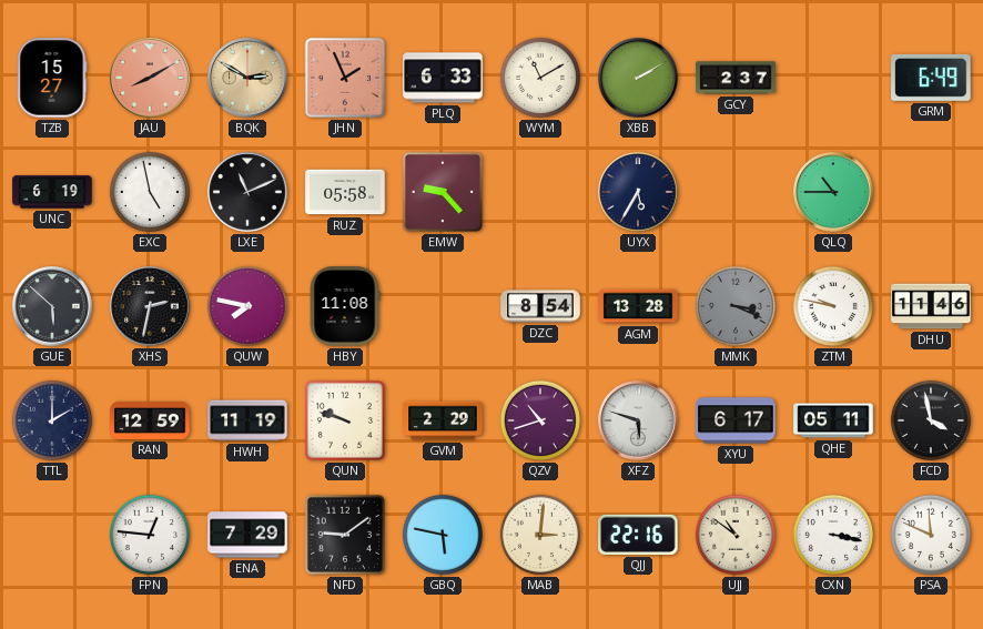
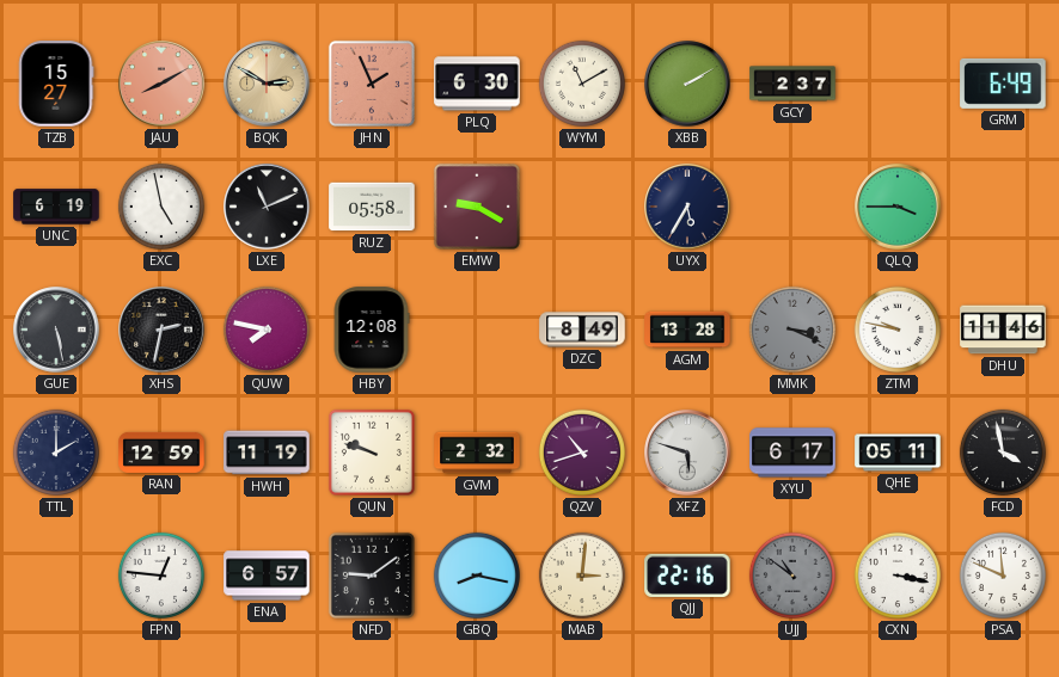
PLQ: 6:33 -> 6:30
EMW: 9:23 -> 9:20
QLQ: 10:45 -> 3:45
GUE: 5:52 -> 5:28
HBY: 11:08 -> 12:08
DZC: 8:54 -> 8:49
GVM: 2:29 -> 2:32
ENA: 7:29 -> 6:57
GBQ: 5:47 -> 8:17
UJJ dial: cream -> grey
